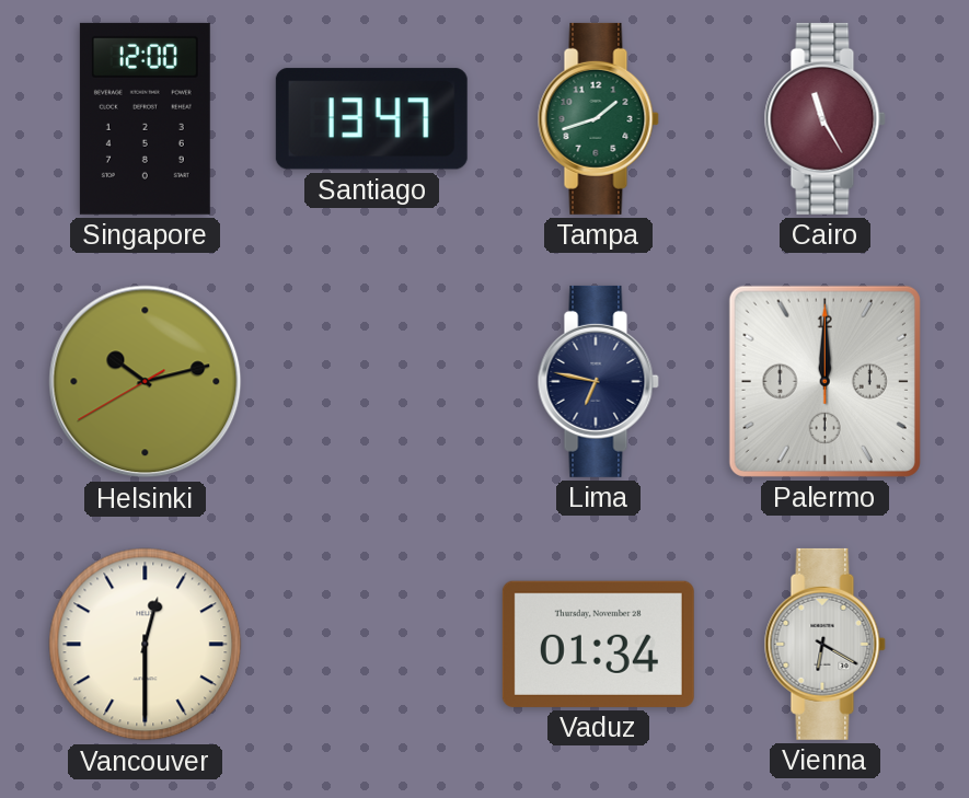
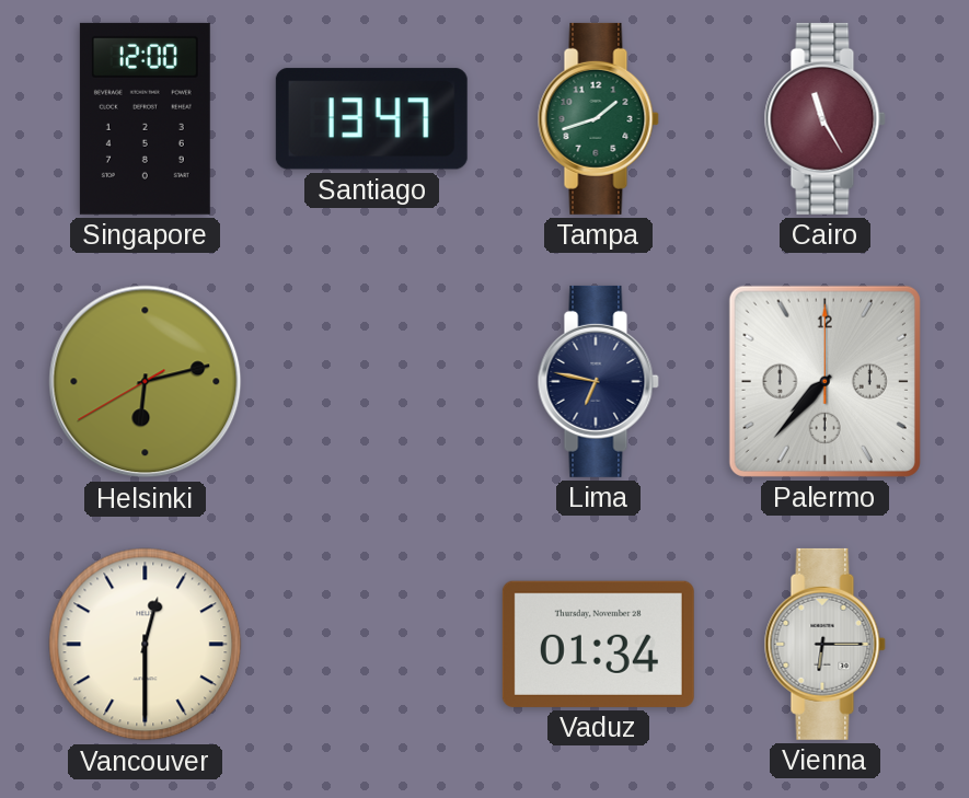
Helsinki: 10:12 -> 6:12
Palermo: 12:00 -> 7:37
Vienna: 6:20 -> 6:15
